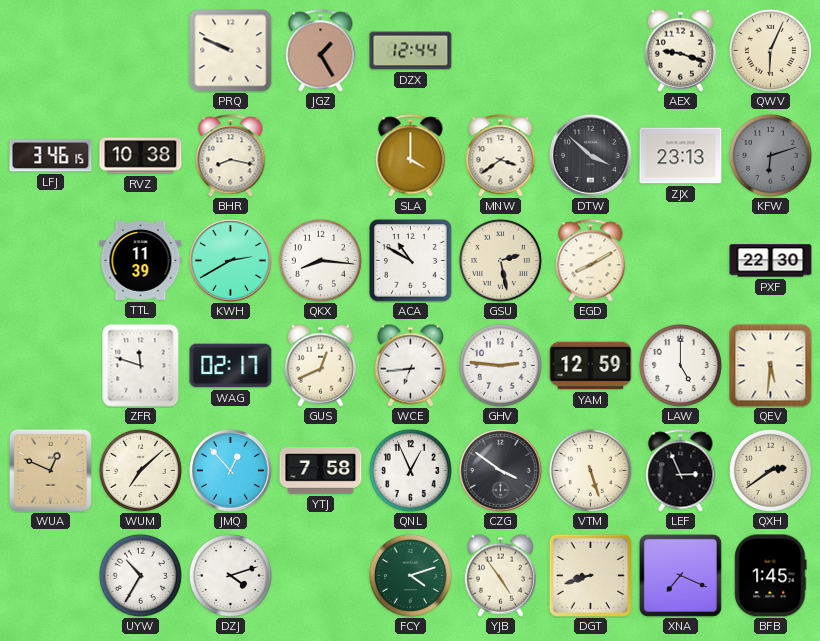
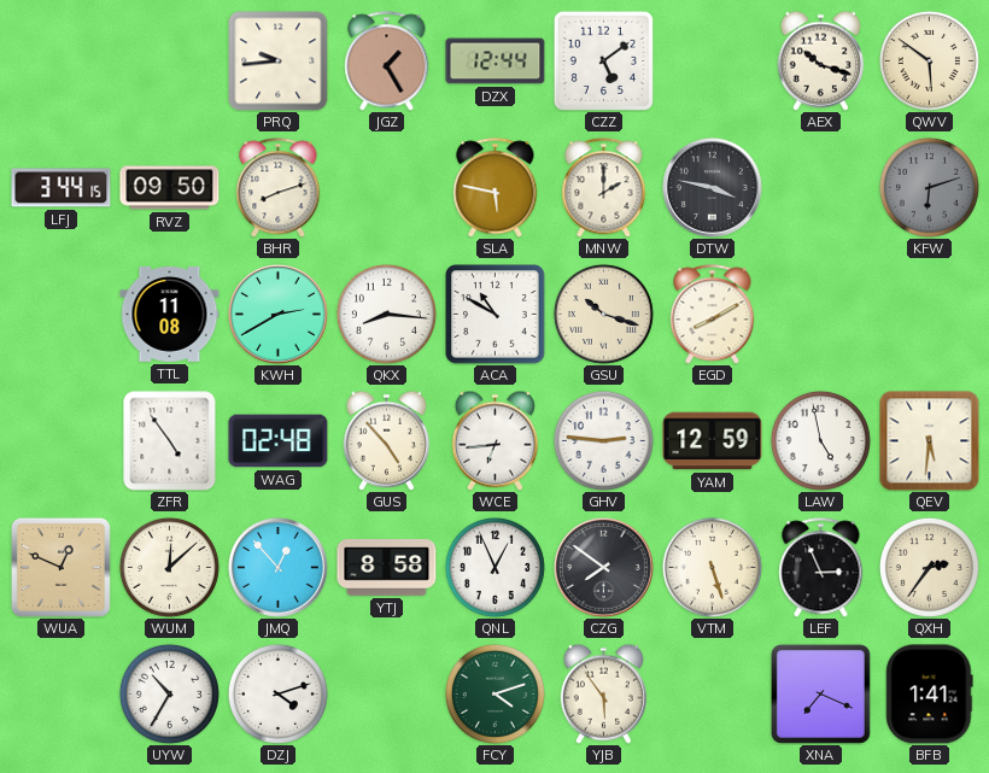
PRQ: 9:49 -> 9:44
CZZ: none -> 5:09
AEX: 9:18 -> 10:18
QWV: 6:04 -> 5:51
LFJ: 3:46 -> 3:44
RVZ: 10:38 -> 09:50
BHR: 8:17 -> 8:12
SLA: 4:00 -> 5:47
MNW: 3:39 -> 2:00
DTW: 3:52 -> 3:47
ZJX: 23:13 -> none
TTL: 11:39 -> 11:08
GSU: 2:28 -> 10:18
PXF: 22:30 -> none
ZFR: 11:48 -> 4:54
WAG: 02:17 -> 02:48
GUS: 12:41 -> 4:53
LAW: 5:00 -> 4:58
WUM: 7:08 -> 12:08
YTJ: 7:58 -> 8:58
CZG: 3:51 -> 7:51
QXH: 2:39 -> 2:36
YJB: 4:54 -> 5:54
DGT: 8:42 -> none
BFB: 1:45 -> 1:41
